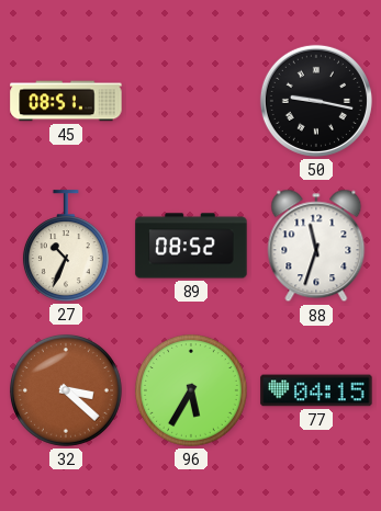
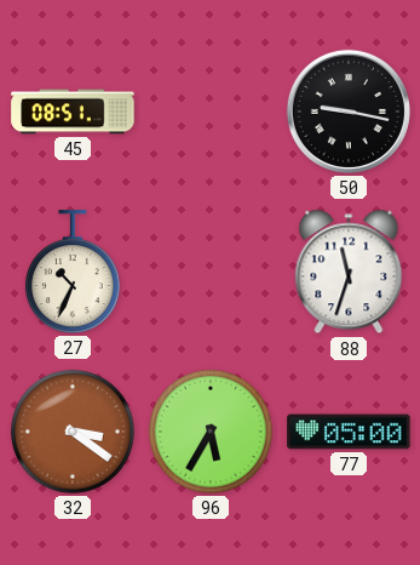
89: 08:52 -> none
32: 3:22 -> 3:21
77: 04:15 -> 05:00
